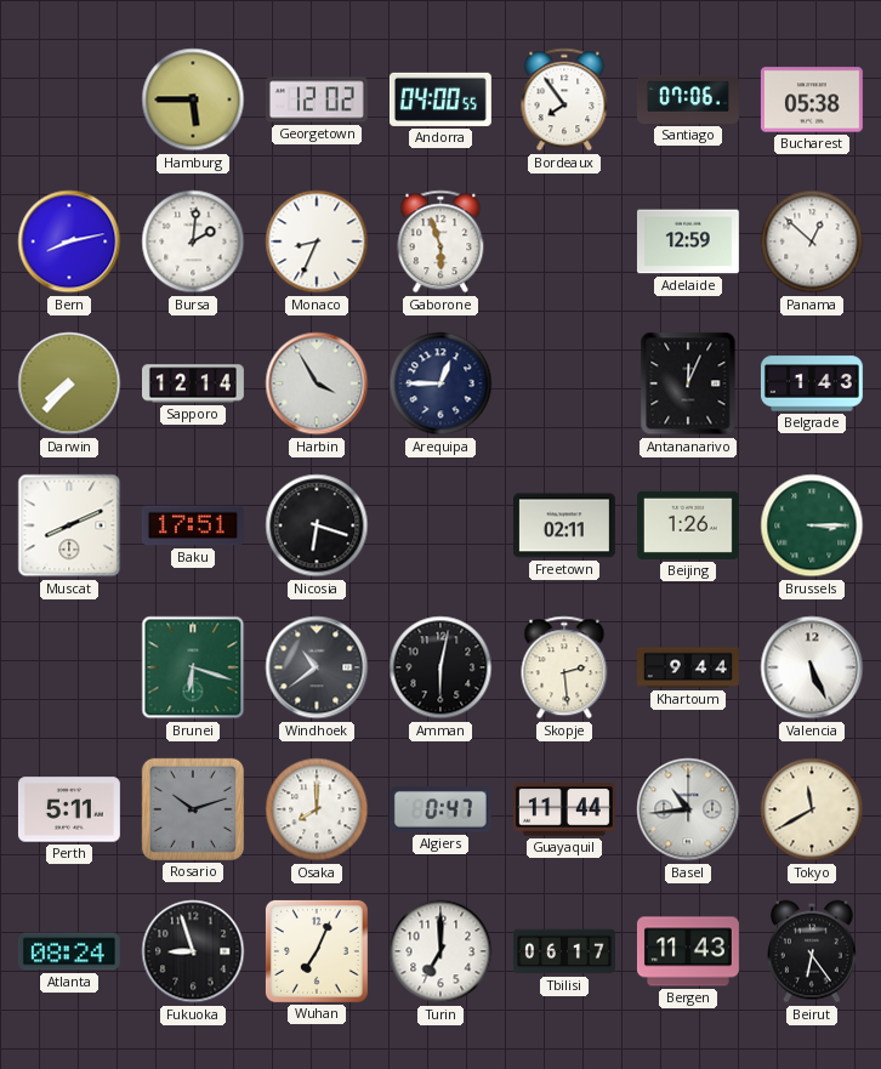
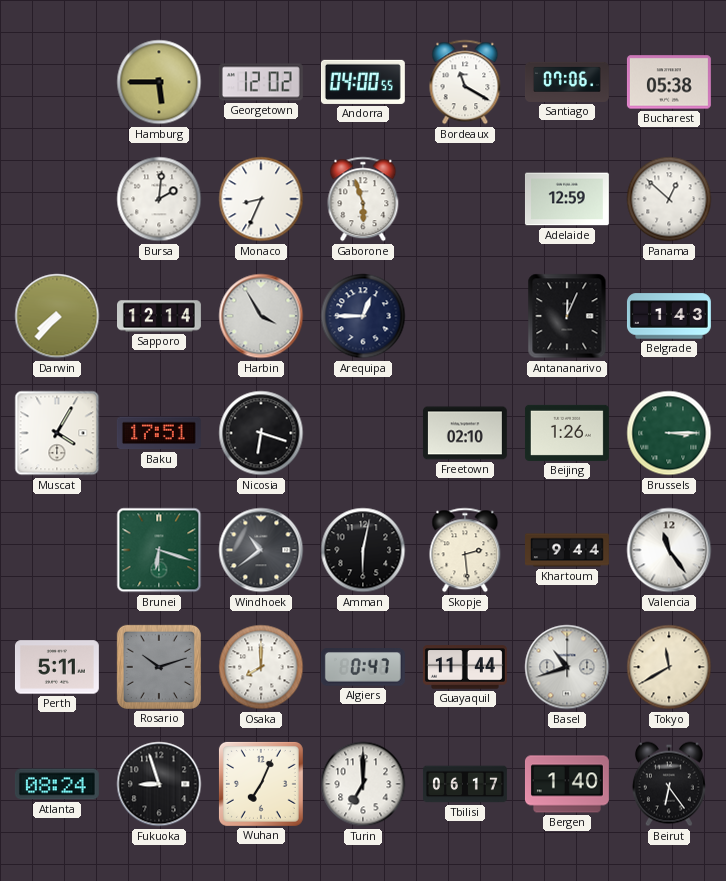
Bordeaux: 7:54 -> 11:20
Bern: 8:13 -> none
Muscat: 8:11 -> 4:05
Freetown: 02:11 -> 02:10
Valencia: 5:26 -> 11:24
Basel: 10:44 -> 10:42
Bergen: 11:43 -> 1:40
